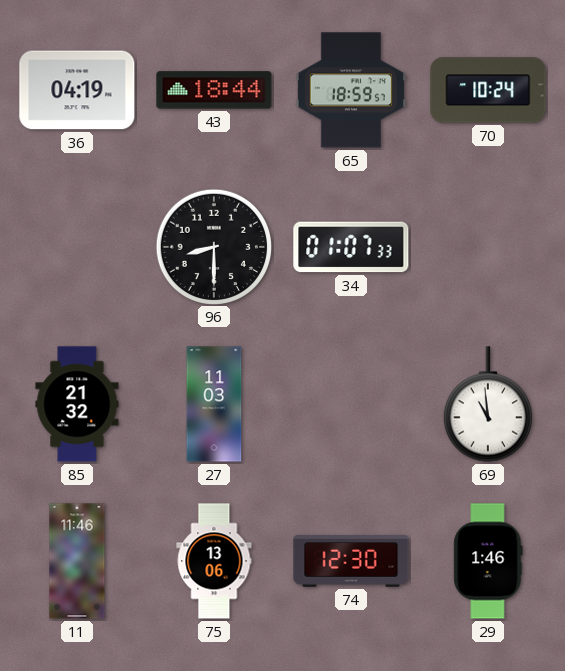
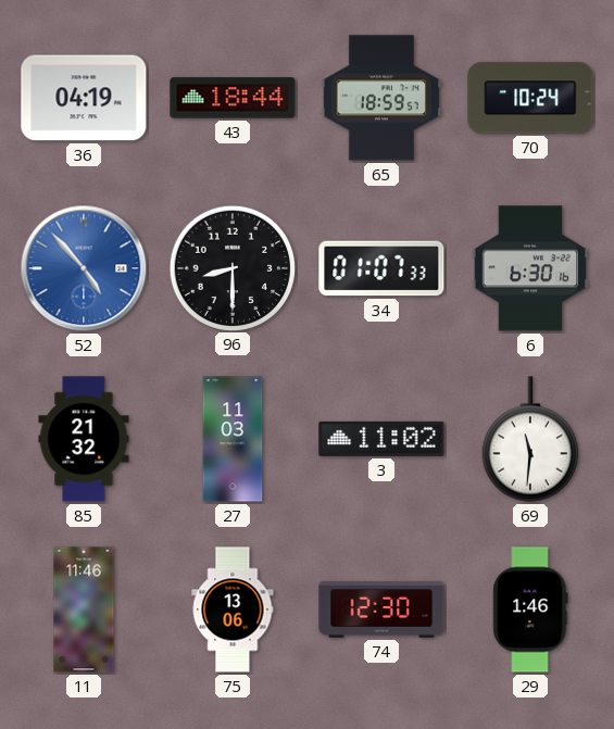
52: none -> 4:53
6: none -> 6:30
3: none -> 11:02
69: 10:59 -> 11:31
